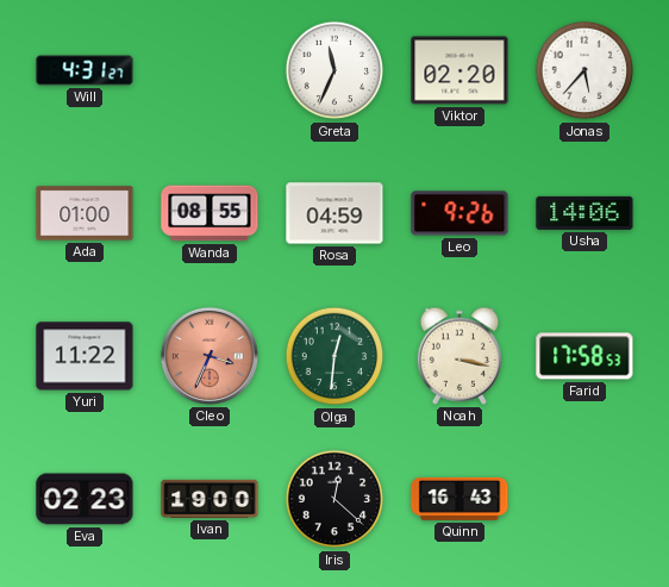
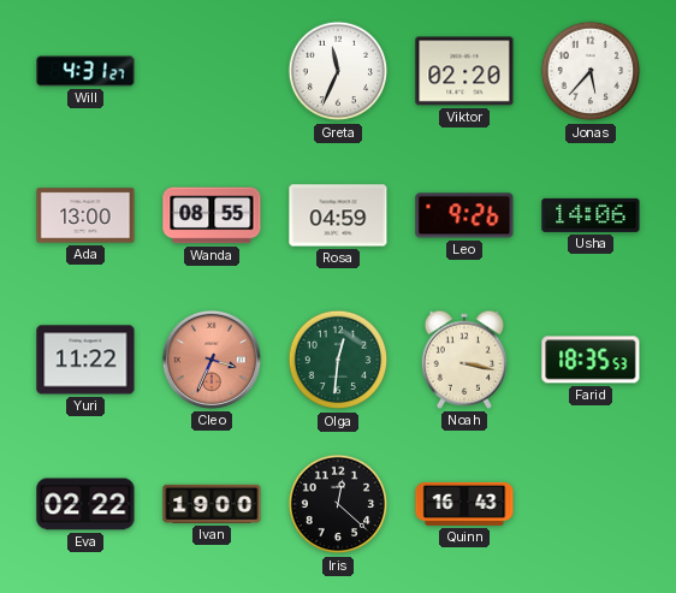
Ada: 01:00 -> 13:00
Farid: 17:58 -> 18:35
Eva: 02:23 -> 02:22
